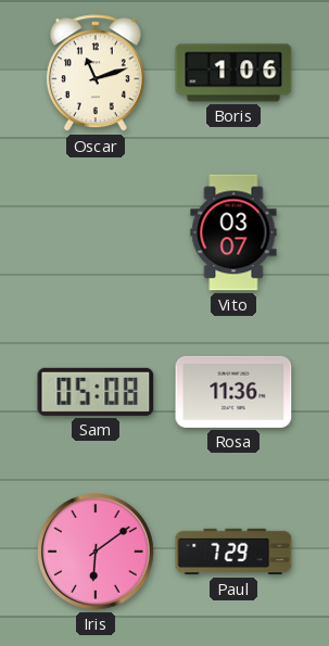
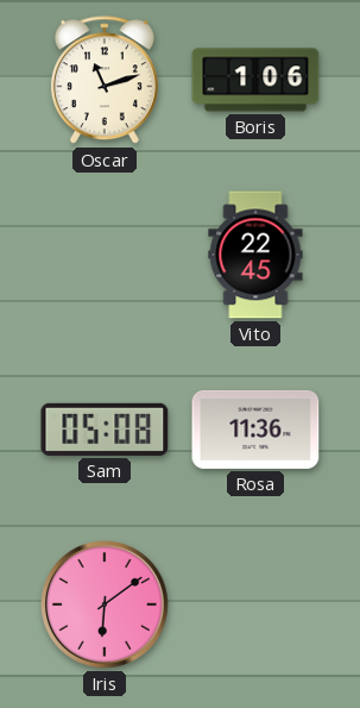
Vito: 03:07 -> 22:45
Paul: 7:29 -> none
